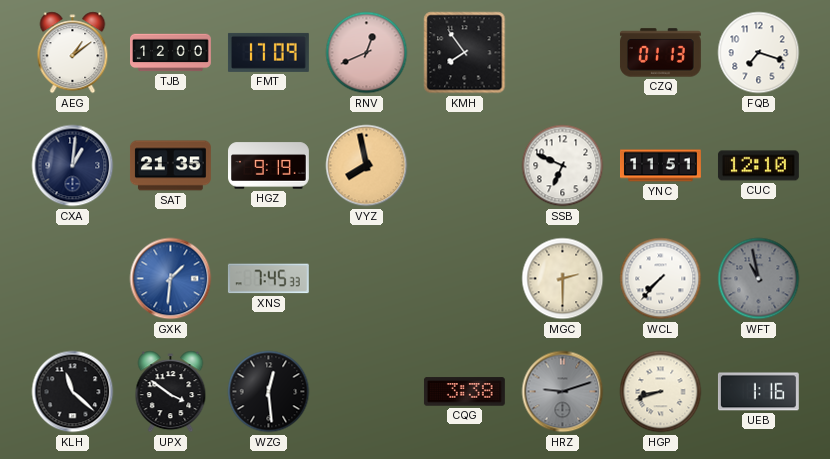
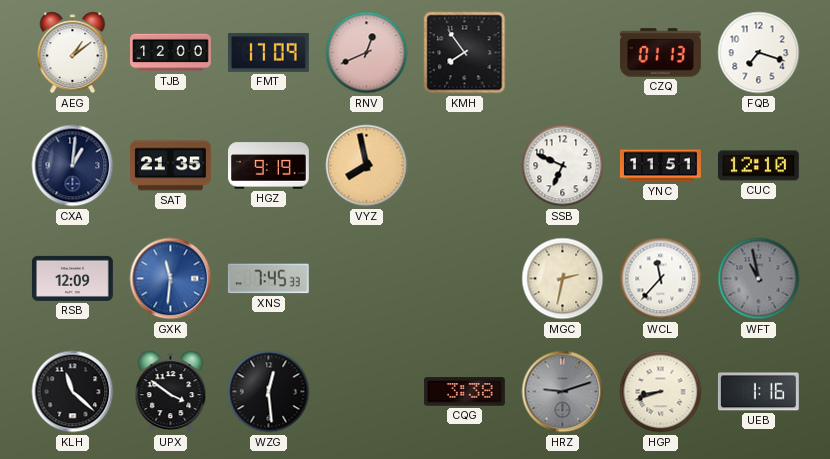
RSB: none -> 12:09
GXK: 1:31 -> 11:31
MGC: 2:30 -> 2:32
WCL: 7:37 -> 11:37
